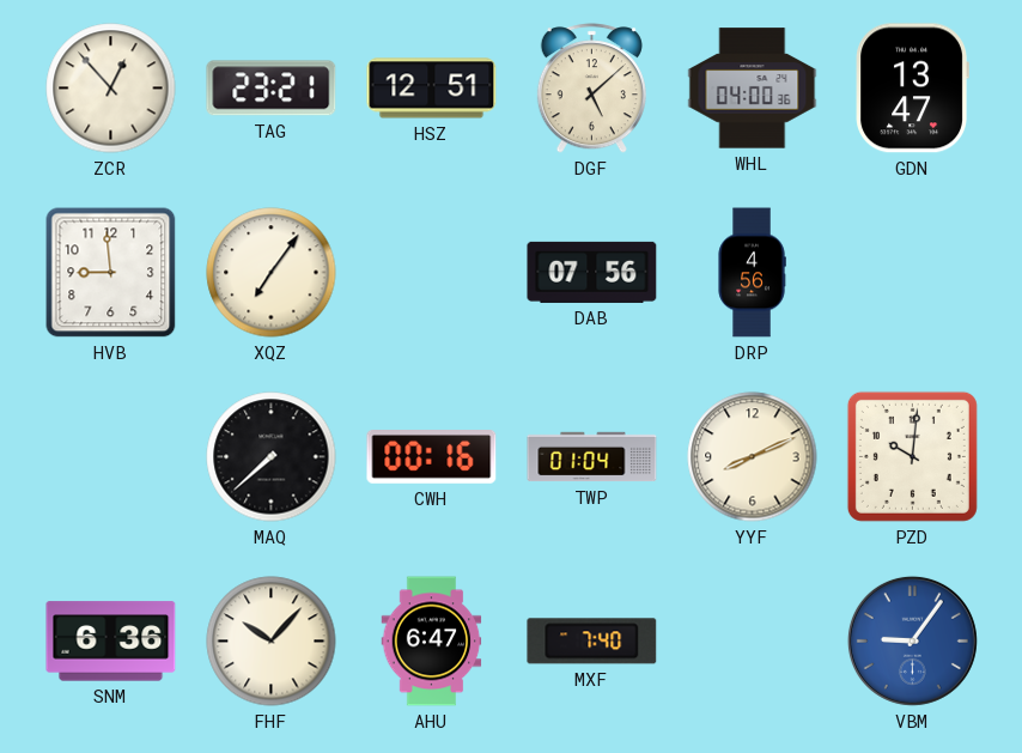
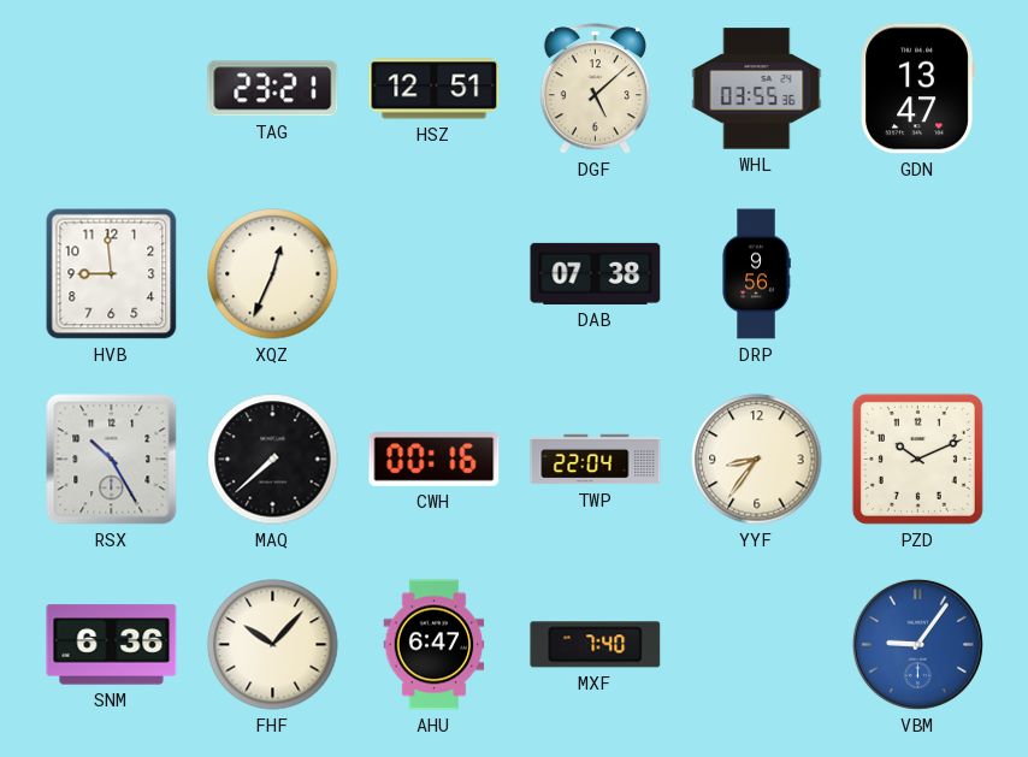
ZCR: 12:53 -> none
WHL: 04:00 -> 03:55
XQZ: 7:06 -> 12:34
DAB: 07:56 -> 07:38
DRP: 4:56 -> 9:56
RSX: none -> 10:25
TWP: 01:04 -> 22:04
YYF: 8:11 -> 8:36
PZD: 10:01 -> 10:11
